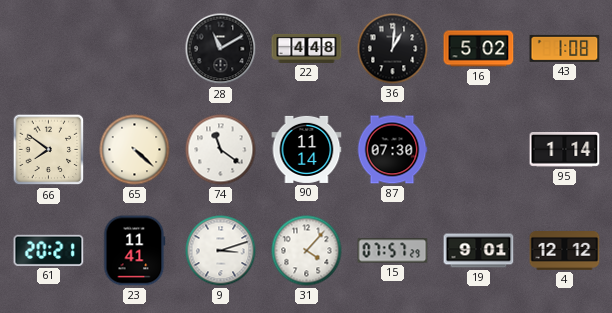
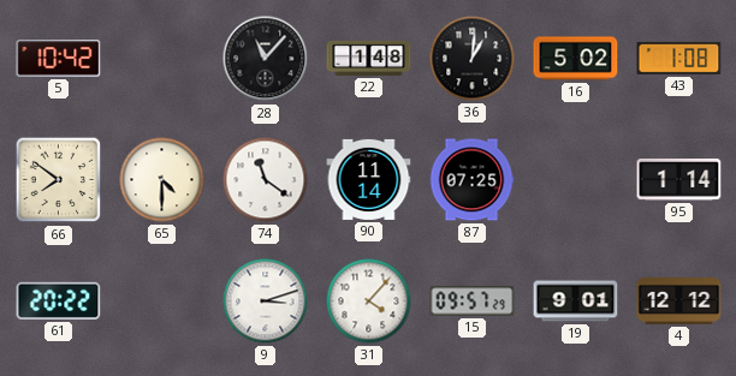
5: none -> 10:42
28: 11:10 -> 11:07
22: 4:48 -> 1:48
65: 4:22 -> 4:30
87: 07:30 -> 07:25
61: 20:21 -> 20:22
23: 11:41 -> none
15: 07:57 -> 09:57
